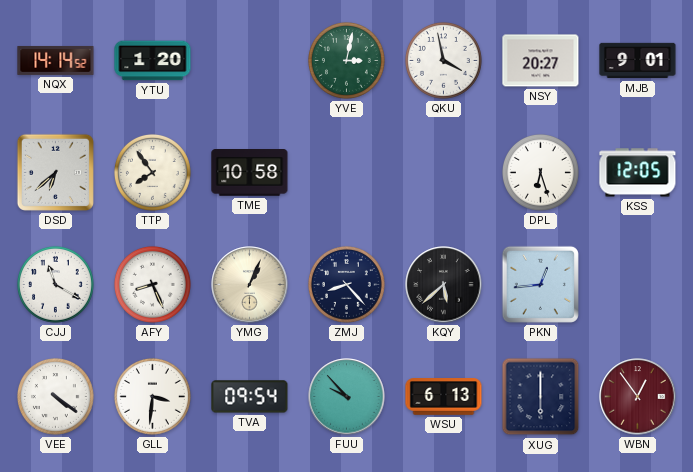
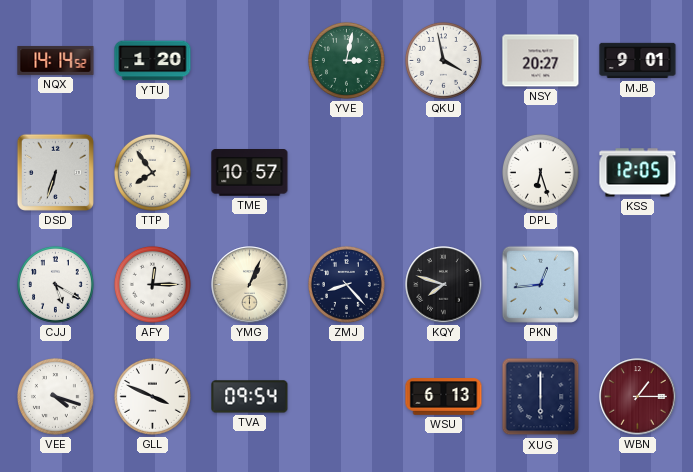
DSD: 6:38 -> 6:33
TME: 10:58 -> 10:57
CJJ: 11:20 -> 5:20
AFY: 8:26 -> 12:15
KQY: 5:38 -> 7:48
VEE: 4:21 -> 4:18
GLL: 3:31 -> 3:49
FUU: 9:53 -> none
WBN: 12:54 -> 1:15
